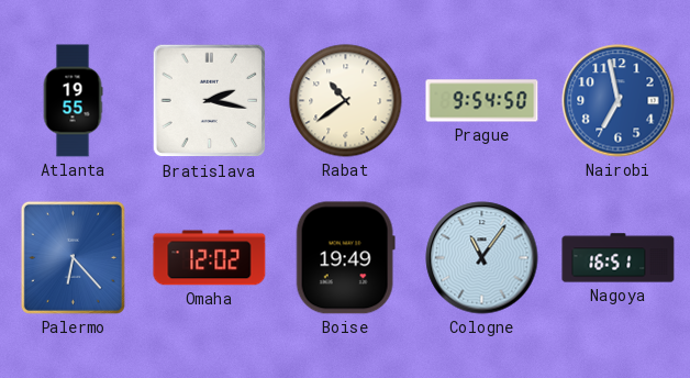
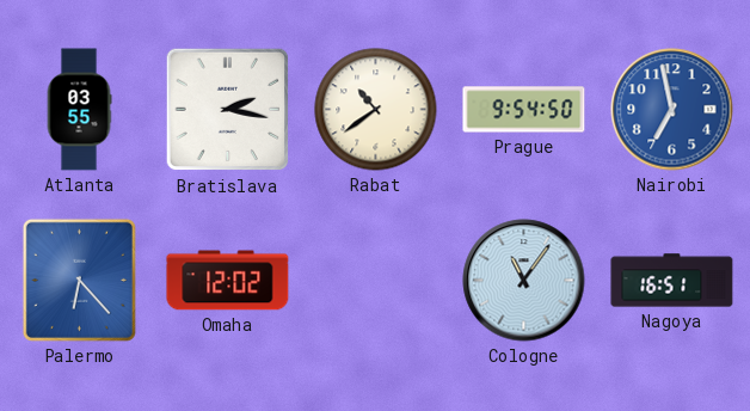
Atlanta: 19:55 -> 03:55
Boise: 19:49 -> none
